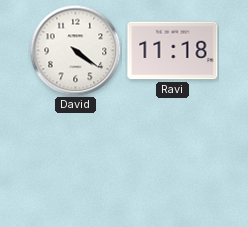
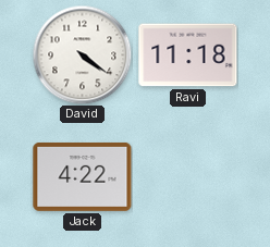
Jack: none -> 4:22
